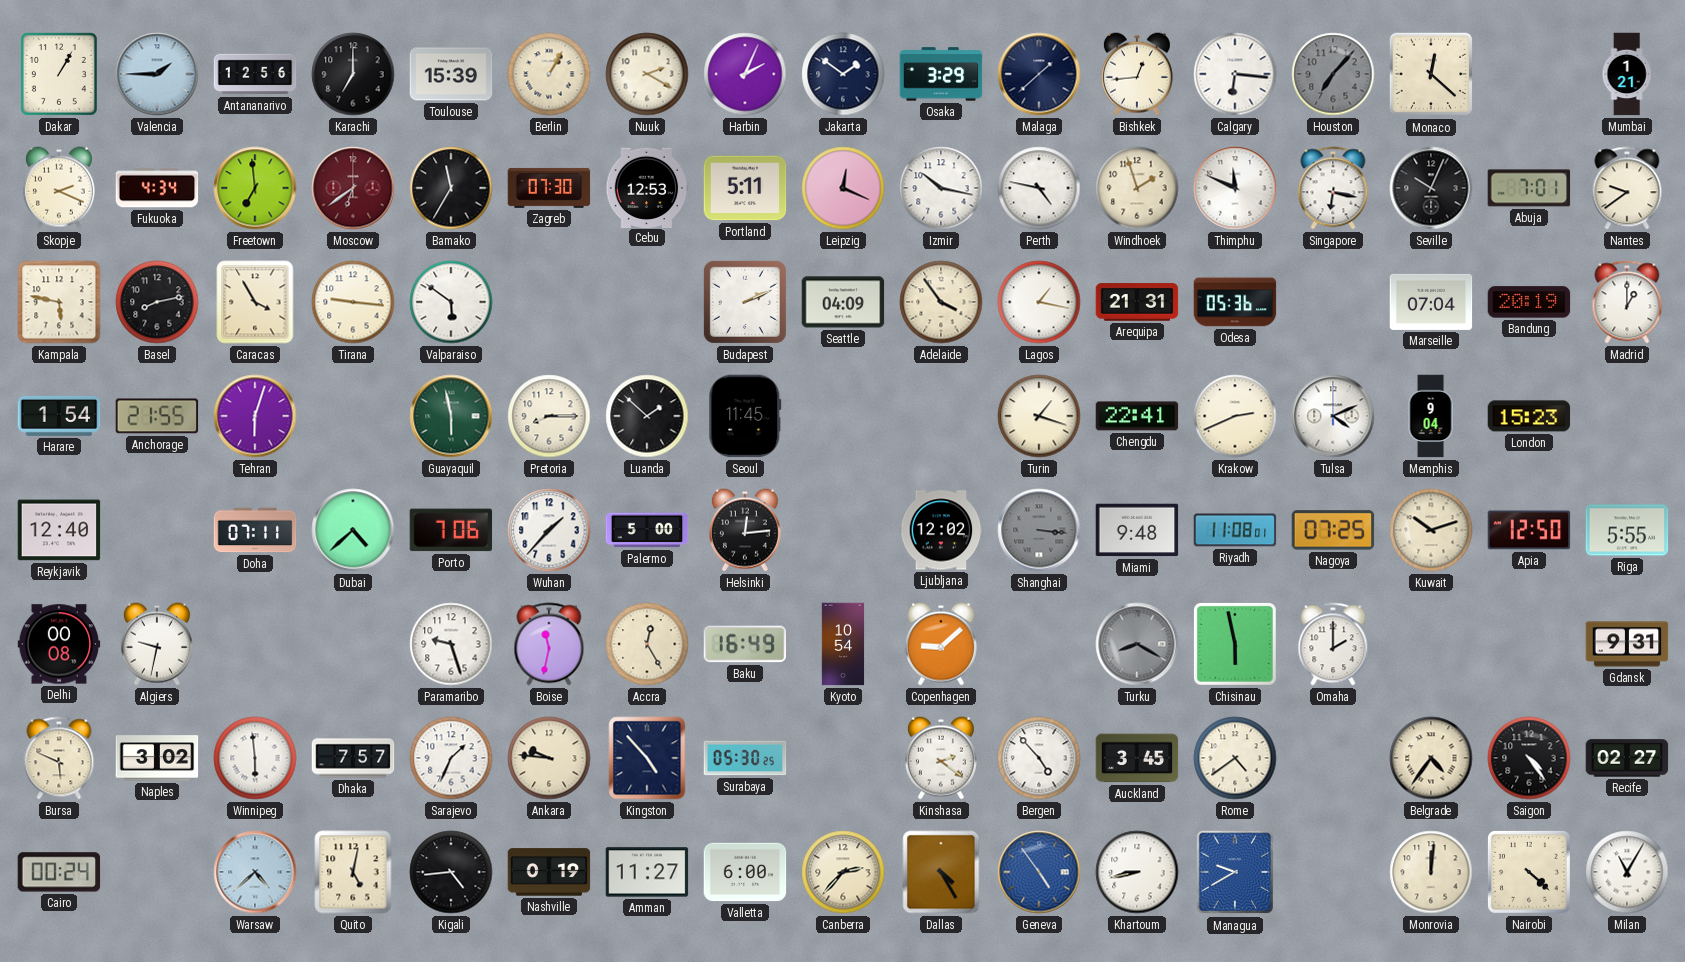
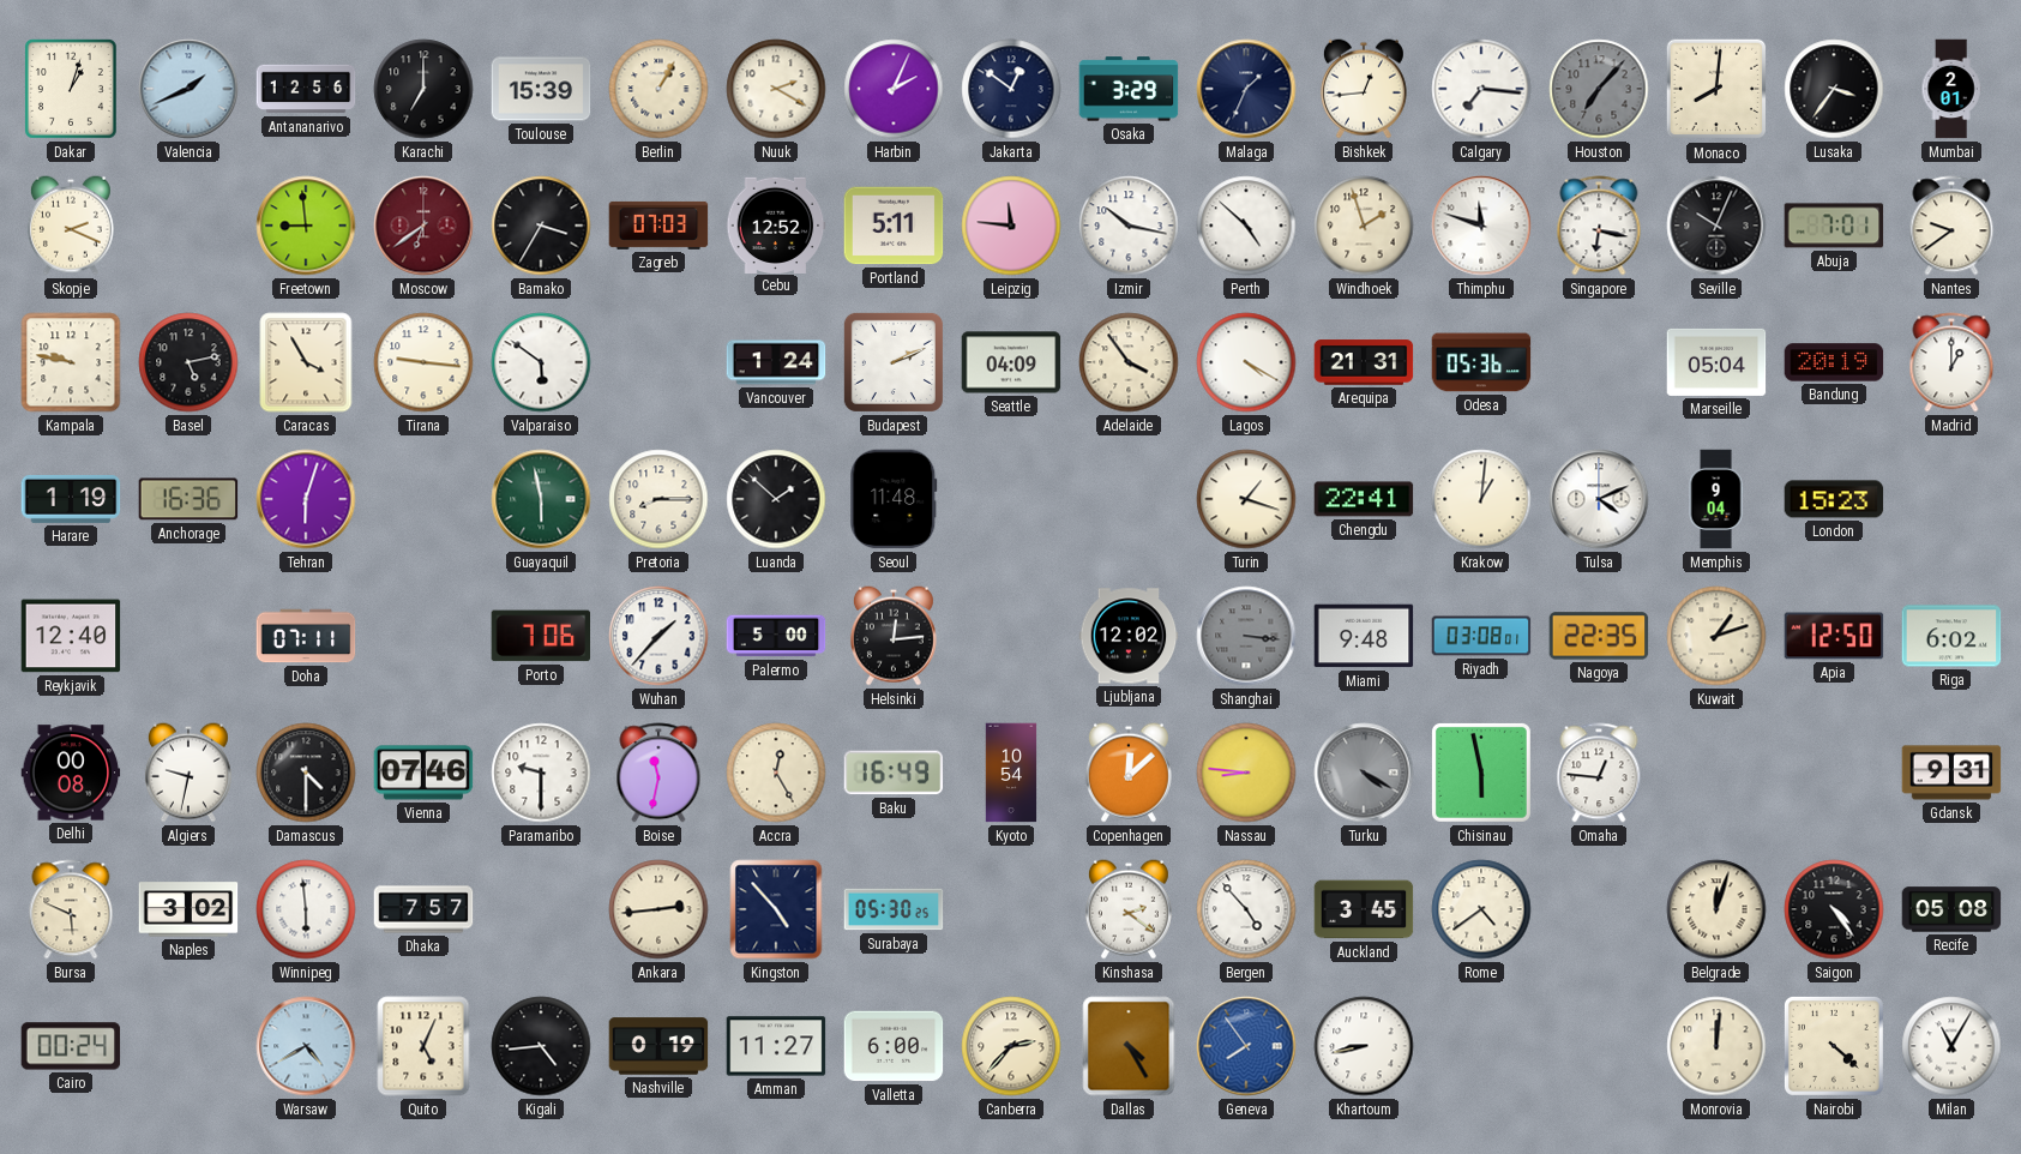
Dakar: 1:05 -> 1:03
Valencia: 1:45 -> 1:41
Jakarta: 1:51 -> 12:51
Malaga: 1:38 -> 1:34
Calgary: 6:16 -> 7:16
Monaco: 12:22 -> 8:01
Lusaka: none -> 3:36
Mumbai: 1:21 -> 2:01
Fukuoka: 4:34 -> none
Freetown: 6:59 -> 8:59
Bamako: 11:35 -> 3:35
Zagreb: 07:30 -> 07:03
Cebu: 12:53 -> 12:52
Leipzig: 12:19 -> 11:46
Perth: 4:47 -> 4:52
Thimphu: 11:49 -> 11:48
Kampala: 5:47 -> 9:47
Basel: 8:13 -> 5:13
Vancouver: none -> 1:24
Lagos: 1:17 -> 4:20
Marseille: 07:04 -> 05:04
Harare: 1:54 -> 1:19
Anchorage: 21:55 -> 16:36
Seoul: 11:45 -> 11:48
Krakow: 2:41 -> 1:01
Dubai: 4:38 -> none
Riyadh: 11:08 -> 03:08
Nagoya: 07:25 -> 22:35
Kuwait: 10:12 -> 1:12
Riga: 5:55 -> 6:02
Damascus: none -> 4:30
Vienna: none -> 07:46
Paramaribo: 9:27 -> 9:30
Copenhagen: 9:08 -> 12:08
Nassau: none -> 8:46
Turku: 8:20 -> 4:20
Omaha: 2:00 -> 12:46
Sarajevo: 1:34 -> none
Ankara: 9:46 -> 2:44
Belgrade: 4:36 -> 12:03
Recife: 02:27 -> 05:08
Warsaw: 4:38 -> 4:40
Quito: 5:02 -> 5:04
Geneva: 4:54 -> 7:54
Managua: 9:40 -> none
